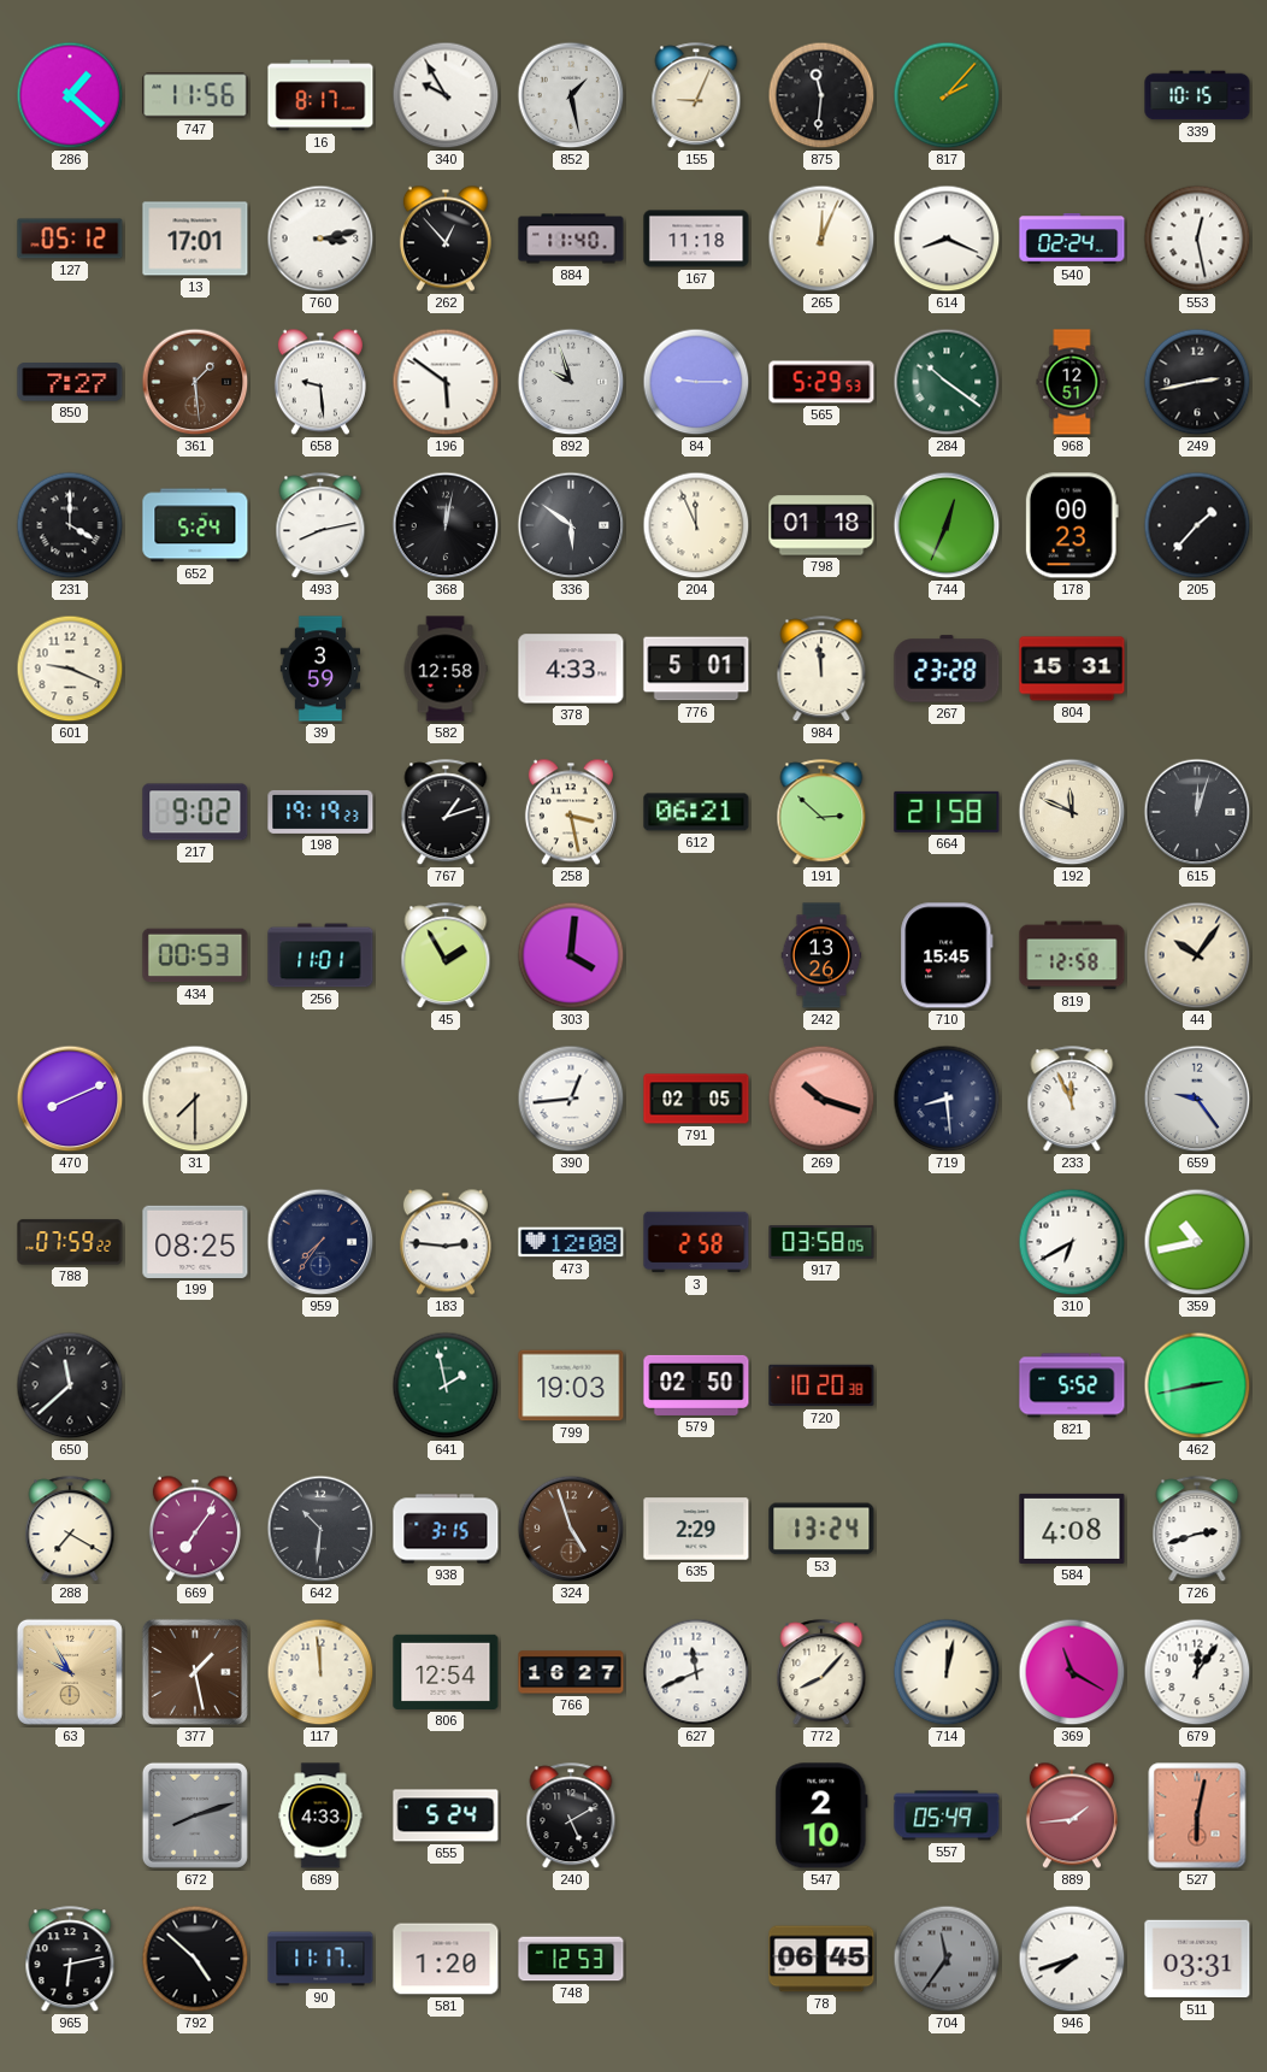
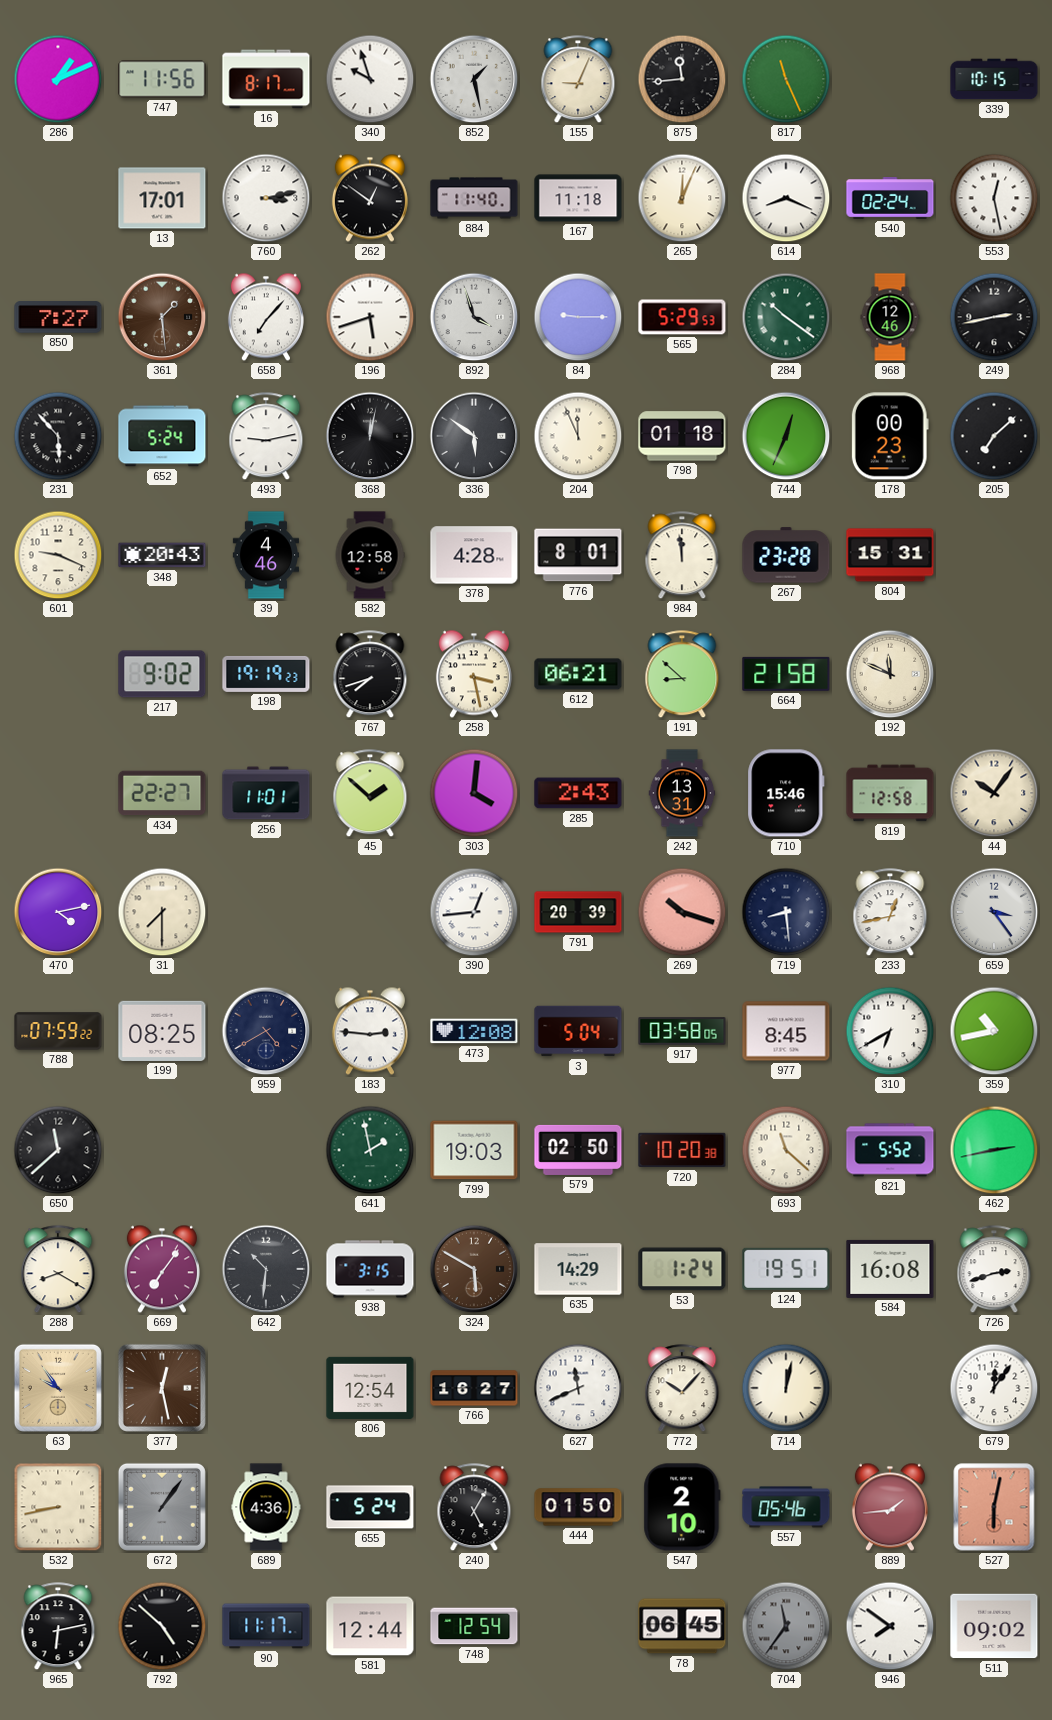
286: 1:22 -> 1:11
340: 9:55 -> 9:57
875: 11:31 -> 11:44
817: 2:07 -> 11:26
127: 05:12 -> none
262: 12:53 -> 12:51
658: 9:29 -> 7:07
196: 5:51 -> 5:42
892: 9:57 -> 3:57
968: 12:51 -> 12:46
231: 4:00 -> 5:53
493: 8:13 -> 9:13
205: 1:37 -> 7:08
348: none -> 20:43
39: 3:59 -> 4:46
378: 4:33 -> 4:28
776: 5:01 -> 8:01
767: 1:12 -> 7:42
191: 2:52 -> 8:52
615: 12:03 -> none
434: 00:53 -> 22:27
45: 1:55 -> 1:52
285: none -> 2:43
242: 13:26 -> 13:31
710: 15:45 -> 15:46
470: 8:11 -> 4:13
791: 02:05 -> 20:39
233: 11:56 -> 12:43
659: 9:24 -> 3:24
959: 7:36 -> 4:40
3: 2:58 -> 5:04
977: none -> 8:45
693: none -> 11:22
288: 7:20 -> 8:20
324: 4:57 -> 5:50
635: 2:29 -> 14:29
53: 13:24 -> 1:24
124: none -> 19:51
584: 4:08 -> 16:08
63: 9:55 -> 9:54
377: 1:28 -> 12:28
117: 11:59 -> none
772: 8:07 -> 10:07
369: 11:20 -> none
532: none -> 8:43
672: 8:12 -> 1:06
689: 4:33 -> 4:36
240: 5:10 -> 5:05
444: none -> 01:50
557: 05:49 -> 05:46
581: 1:20 -> 12:44
748: 12:53 -> 12:54
946: 7:42 -> 7:51
511: 03:31 -> 09:02
